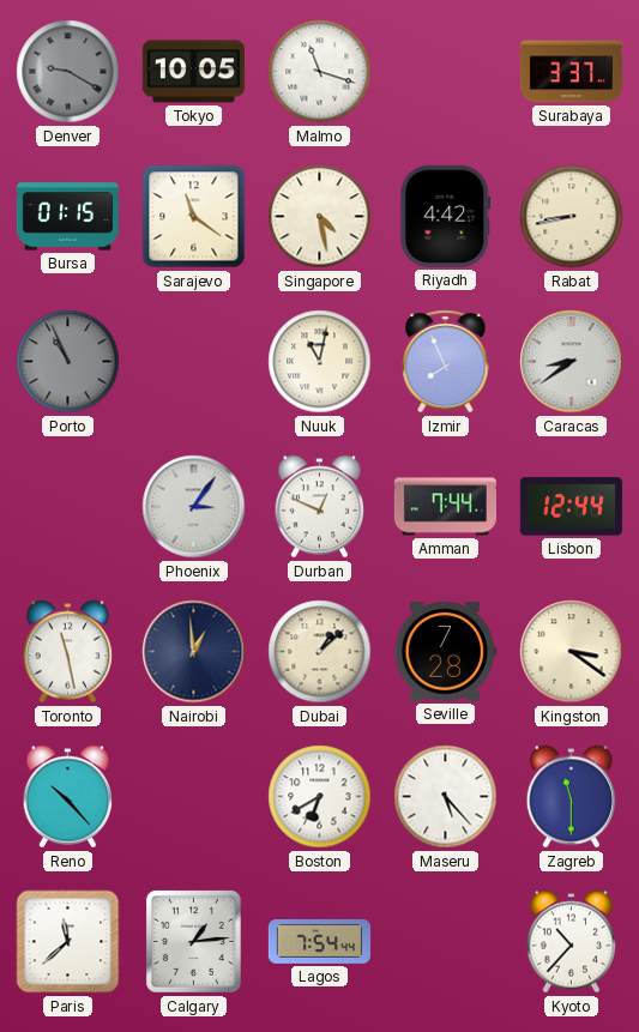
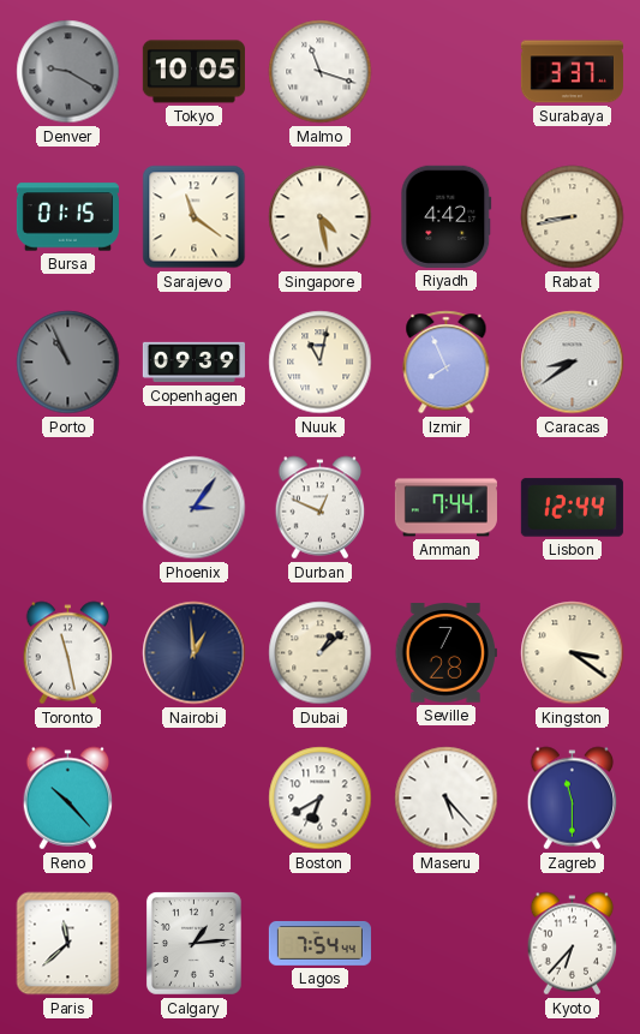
Copenhagen: none -> 09:39
Kyoto: 10:37 -> 6:37
